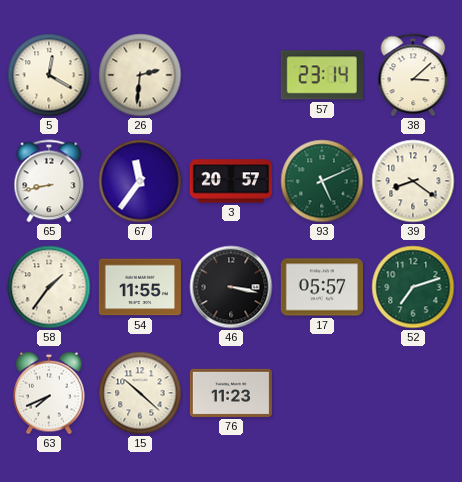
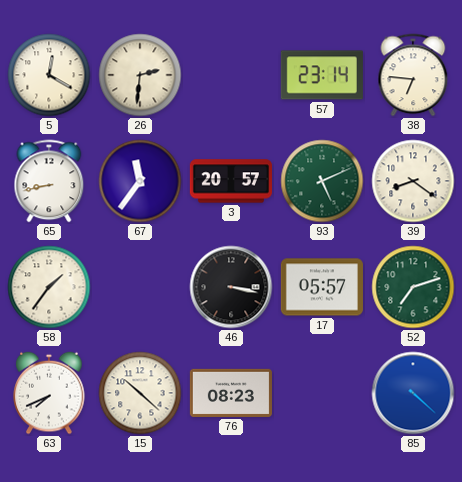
38: 3:08 -> 6:46
54: 11:55 -> none
76: 11:23 -> 08:23
85: none -> 4:22
